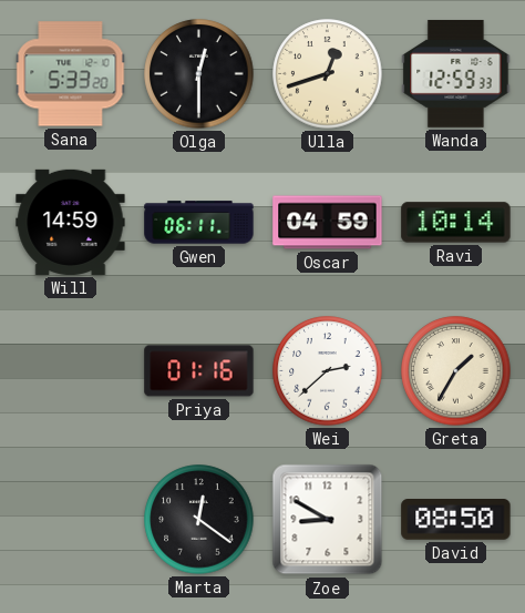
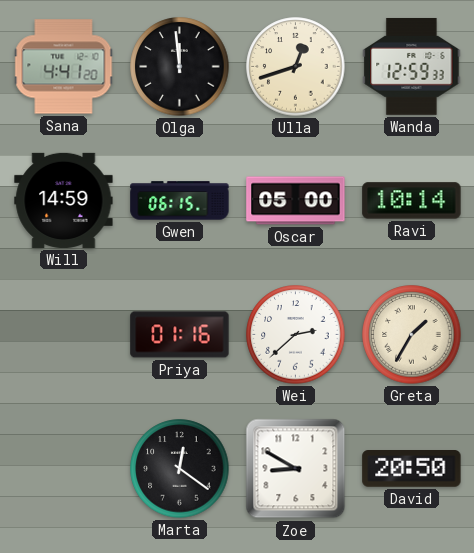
Sana: 5:33 -> 4:41
Olga: 12:30 -> 11:59
Gwen: 06:11 -> 06:15
Oscar: 04:59 -> 05:00
David: 08:50 -> 20:50
